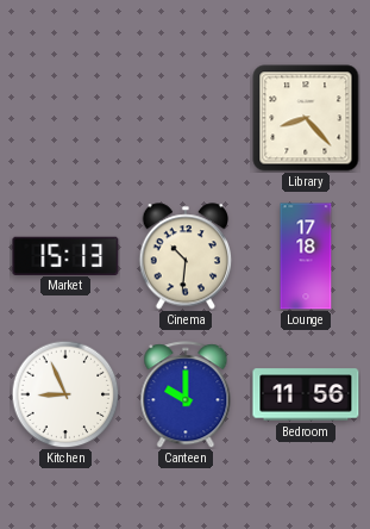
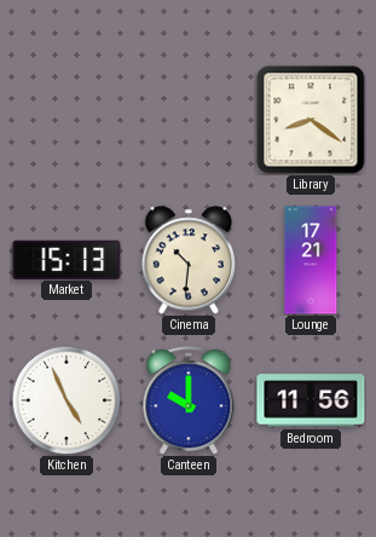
Library: 8:23 -> 8:21
Lounge: 17:18 -> 17:21
Kitchen: 8:56 -> 4:56
